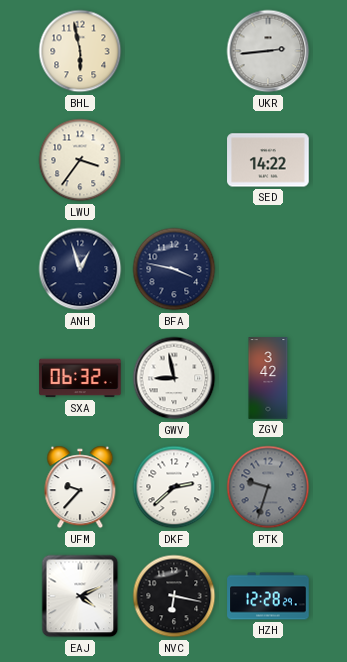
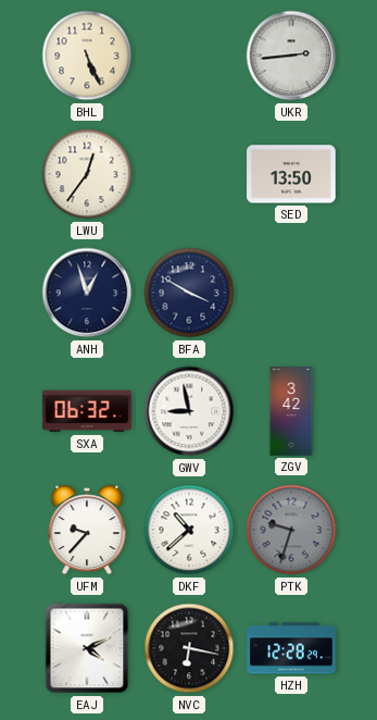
BHL: 5:58 -> 5:26
LWU: 3:36 -> 12:36
SED: 14:22 -> 13:50
BFA: 3:47 -> 3:50
DKF: 2:38 -> 10:38
